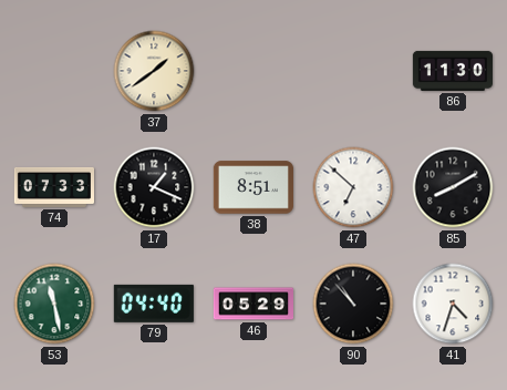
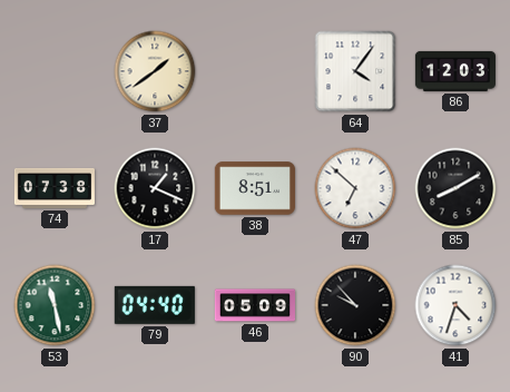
64: none -> 4:06
86: 11:30 -> 12:03
74: 07:33 -> 07:38
46: 05:29 -> 05:09
90: 10:53 -> 9:53
